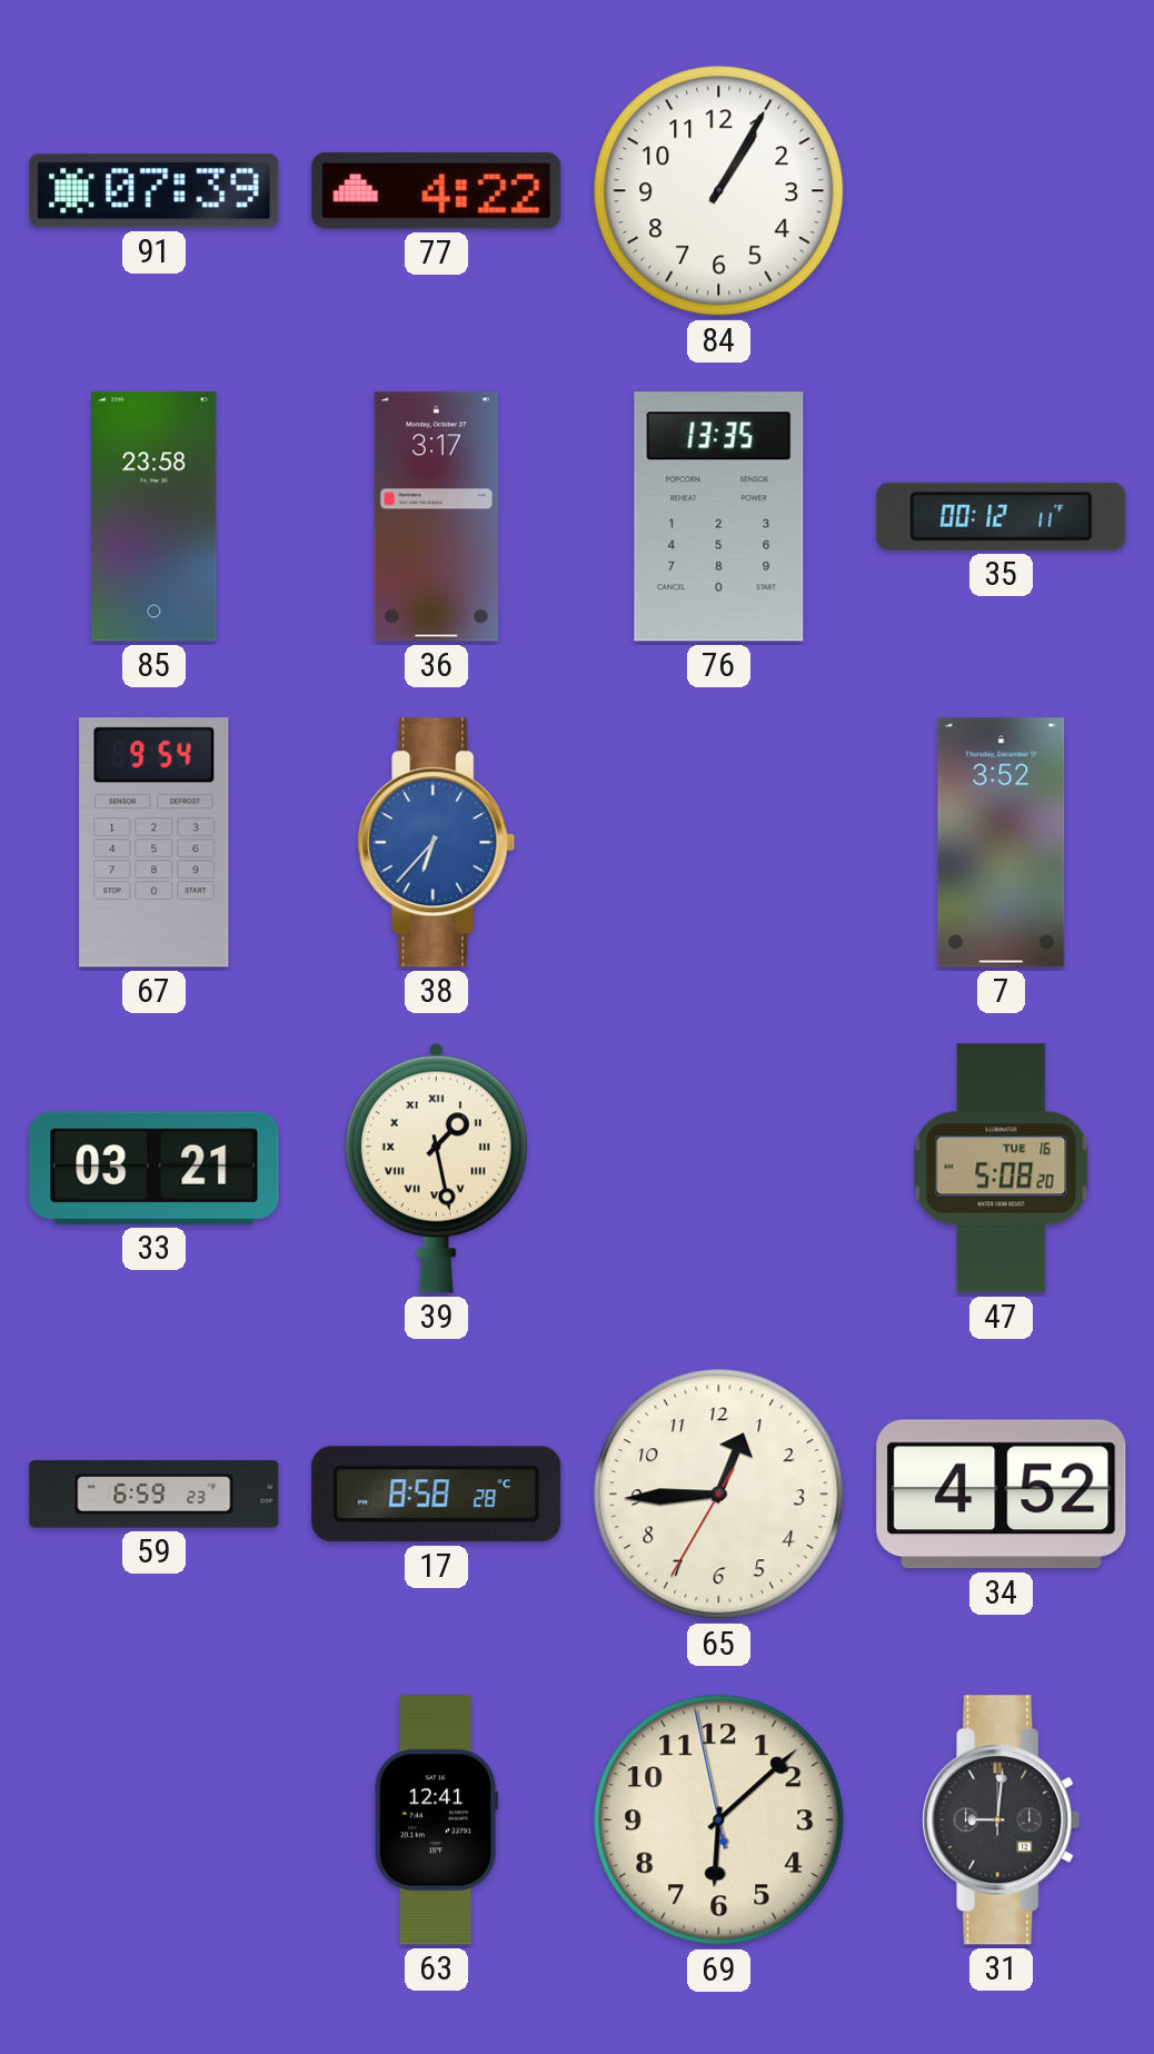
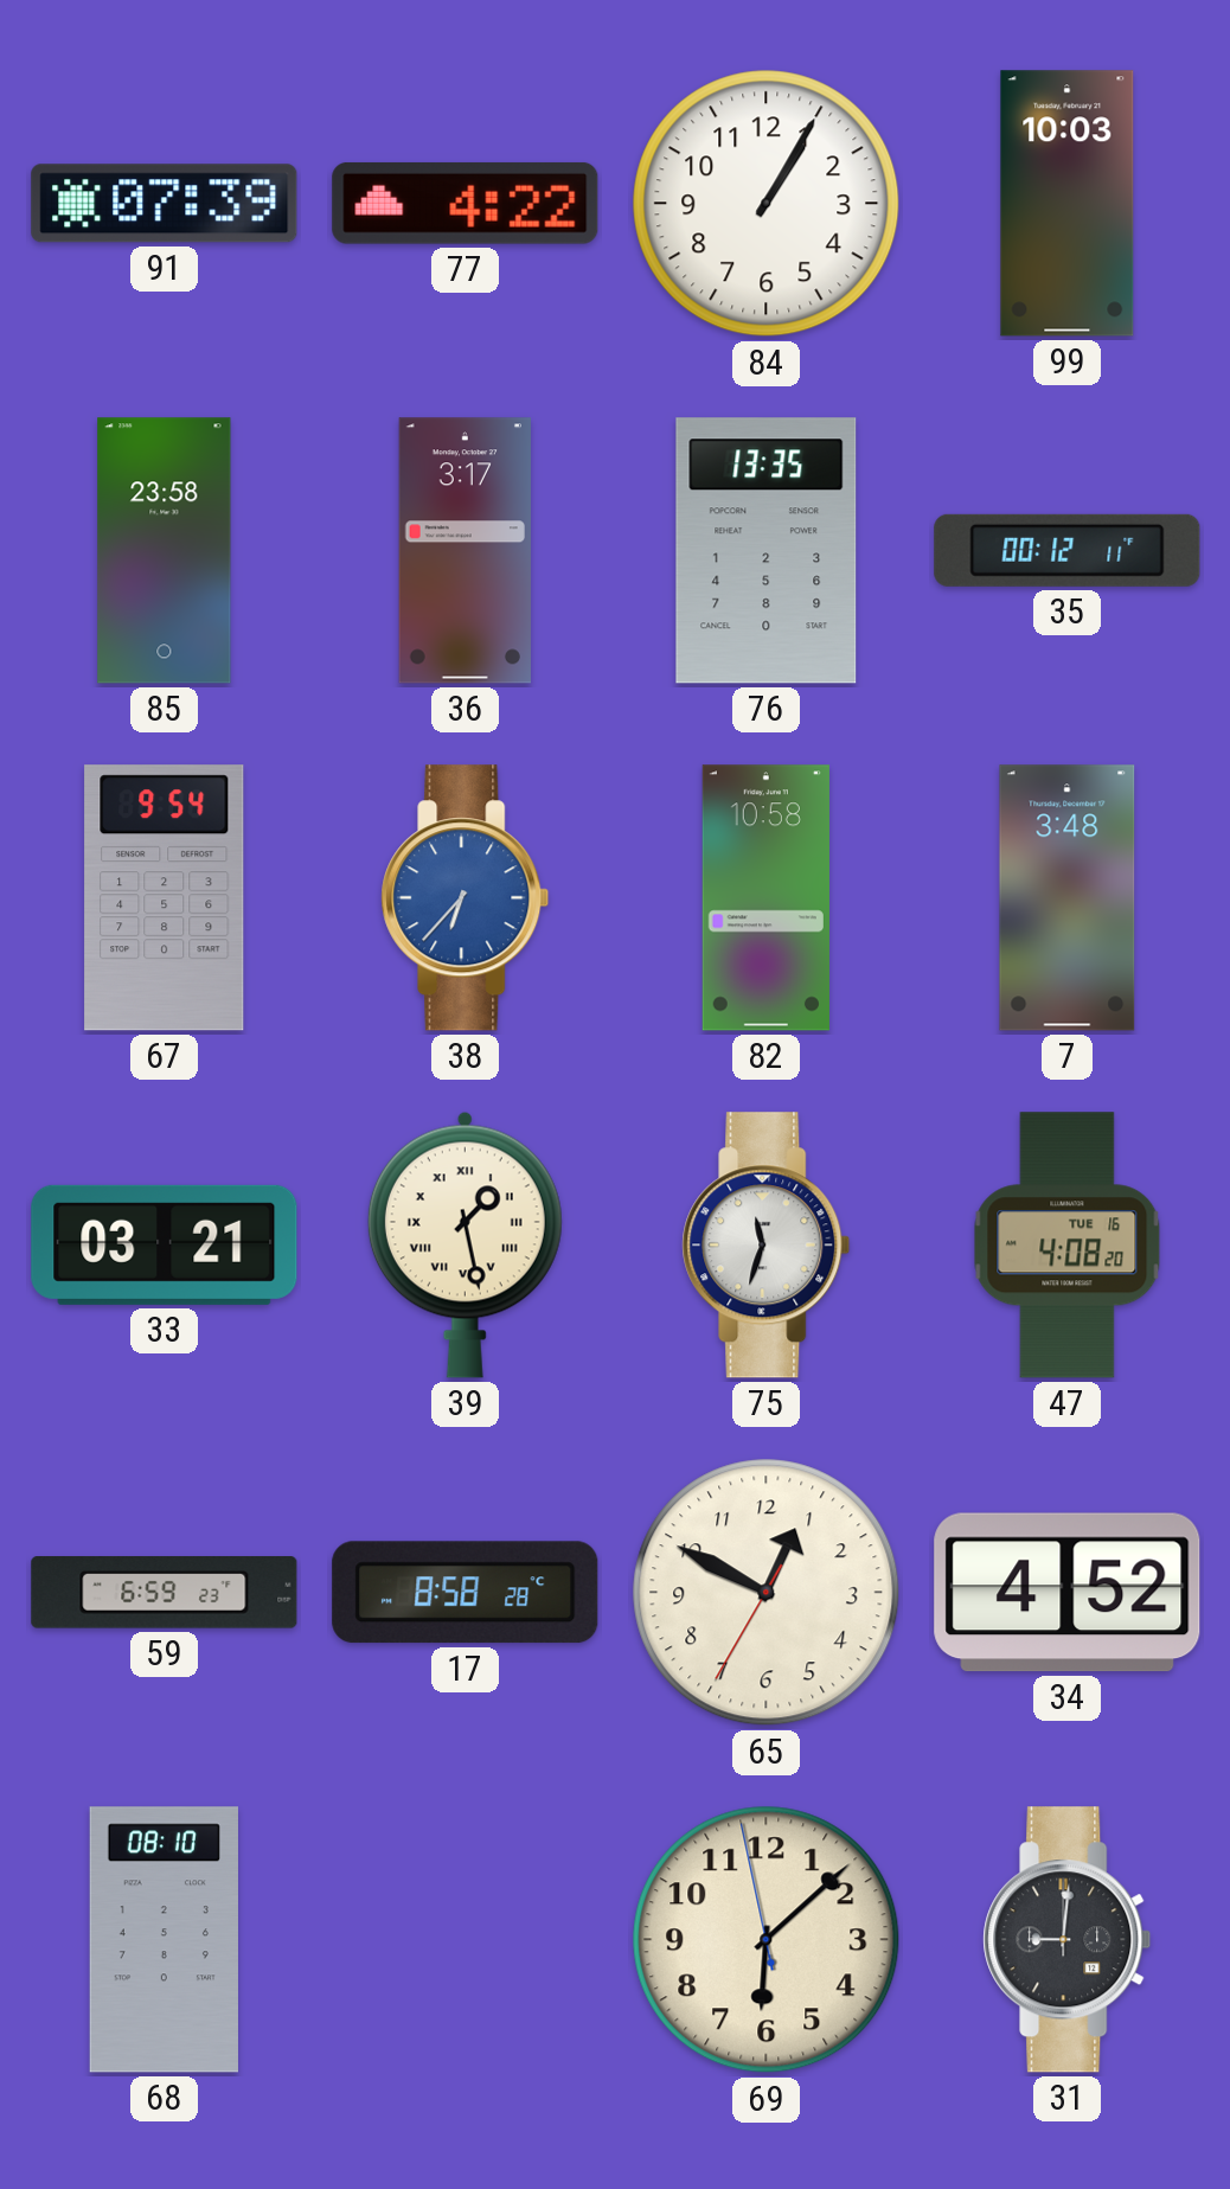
99: none -> 10:03
82: none -> 10:58
7: 3:52 -> 3:48
75: none -> 11:33
47: 5:08 -> 4:08
65: 12:44 -> 12:49
68: none -> 08:10
63: 12:41 -> none
